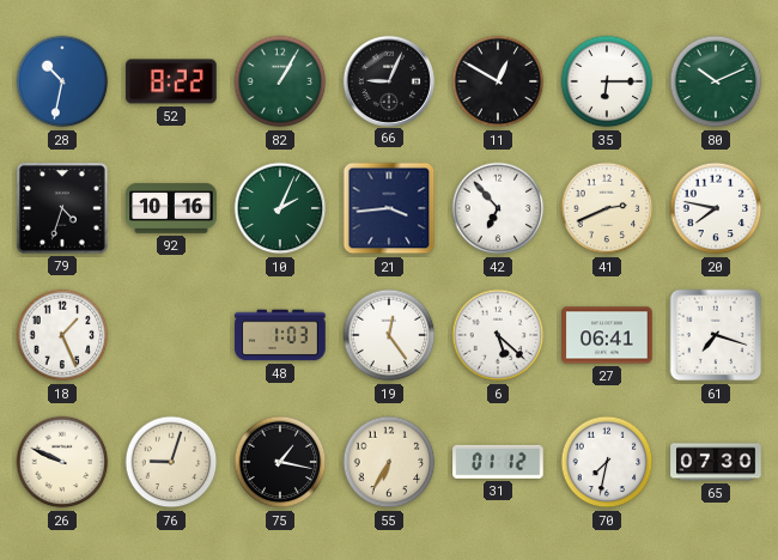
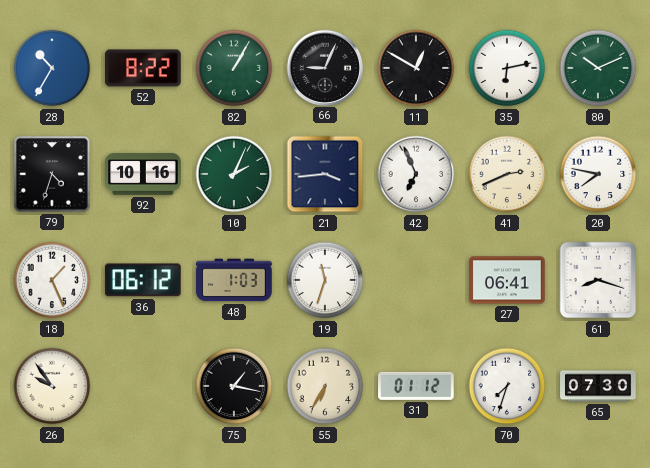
28: 10:32 -> 10:35
35: 6:15 -> 6:13
42: 6:53 -> 6:56
36: none -> 06:12
19: 12:24 -> 11:33
6: 5:22 -> none
61: 7:18 -> 8:18
26: 9:49 -> 9:54
76: 9:03 -> none
70: 7:32 -> 7:33
